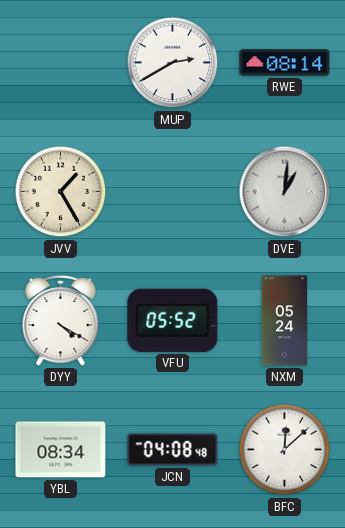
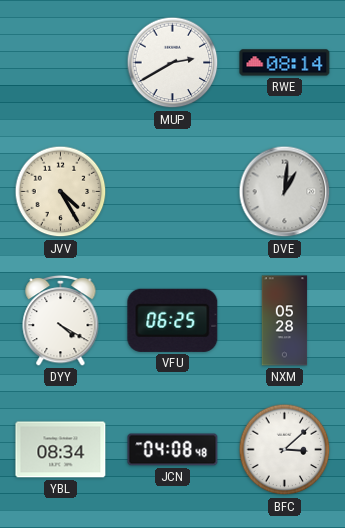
JVV: 1:25 -> 4:25
VFU: 05:52 -> 06:25
NXM: 05:24 -> 05:28
BFC: 12:08 -> 3:08
